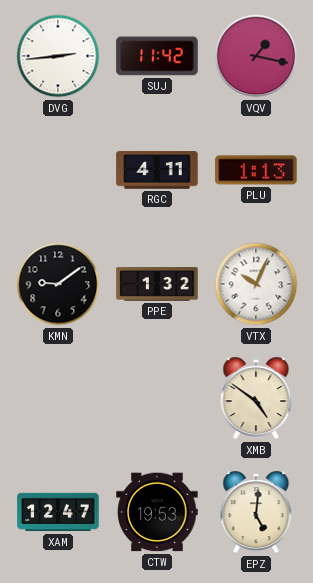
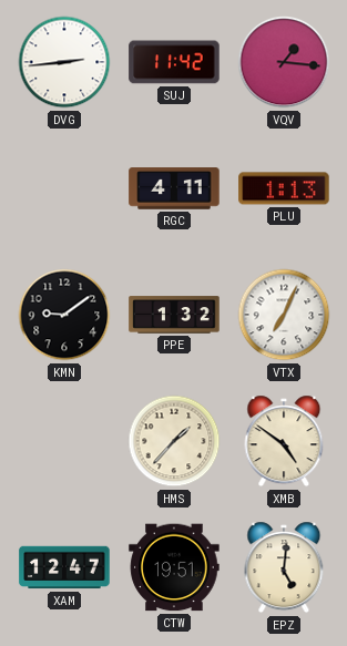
VQV: 1:17 -> 1:16
VTX: 10:04 -> 7:04
HMS: none -> 1:37
CTW: 19:53 -> 19:51
